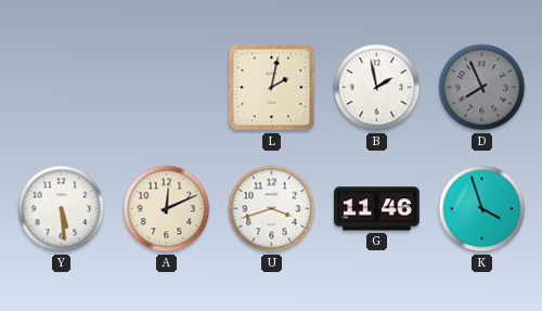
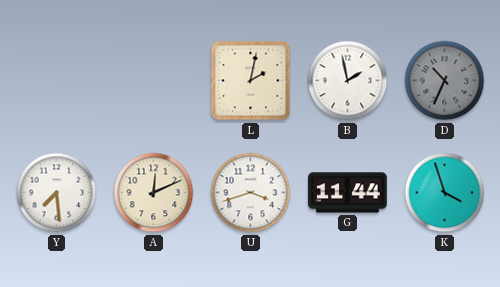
D: 7:56 -> 10:34
Y: 5:29 -> 7:29
G: 11:46 -> 11:44
